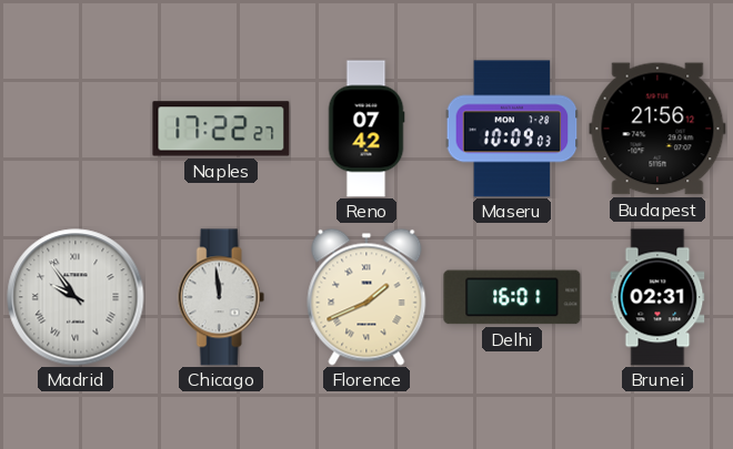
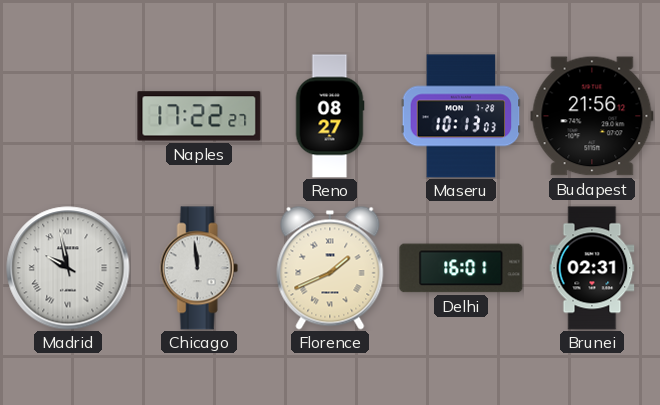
Reno: 07:42 -> 08:27
Maseru: 10:09 -> 10:13
Madrid: 9:54 -> 9:58
